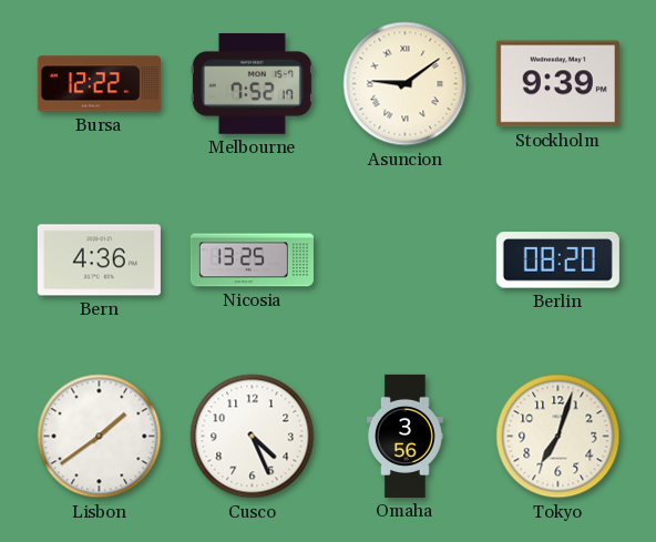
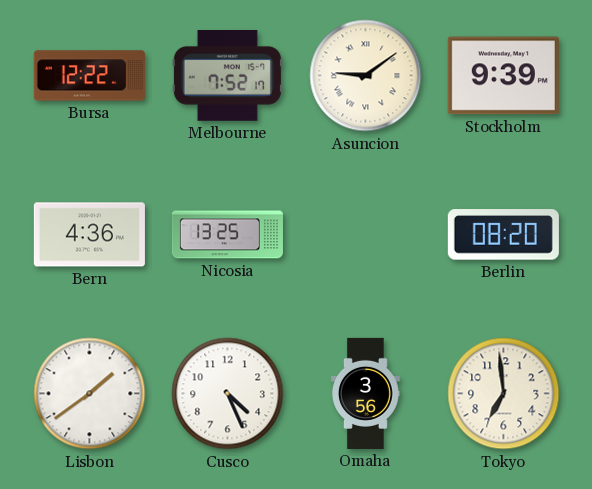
Tokyo: 7:03 -> 6:59
